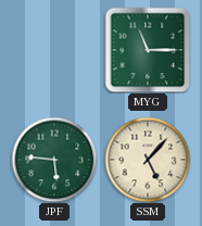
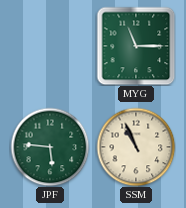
SSM: 5:07 -> 10:56
